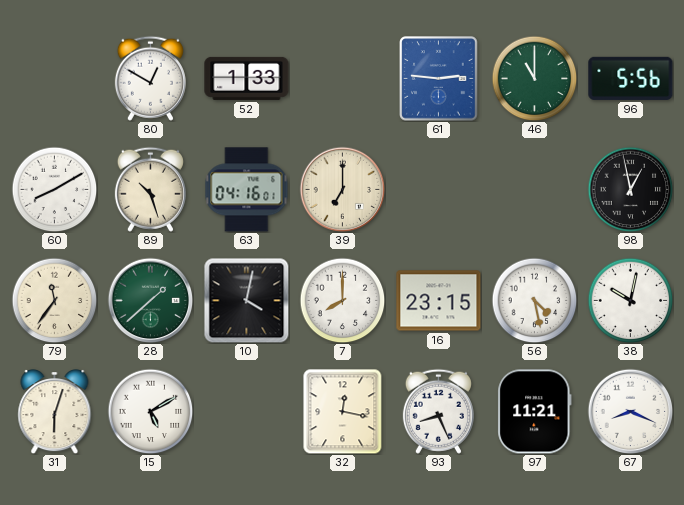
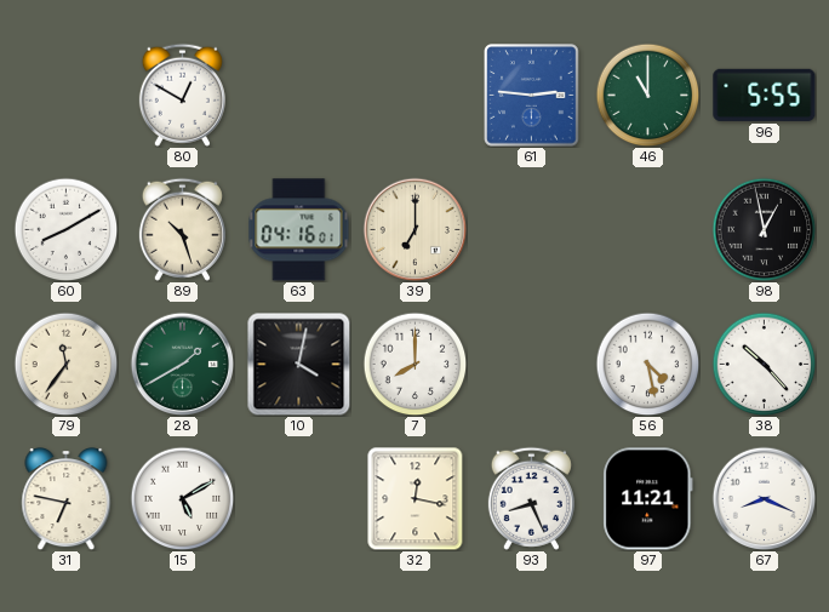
52: 1:33 -> none
96: 5:56 -> 5:55
28: 1:38 -> 1:40
16: 23:15 -> none
38: 10:02 -> 10:23
31: 6:03 -> 6:47
